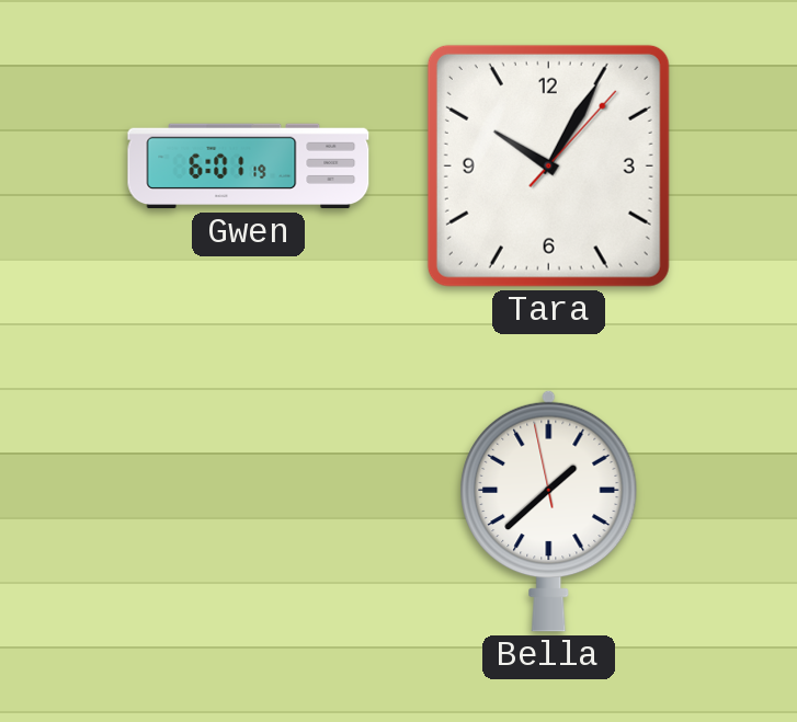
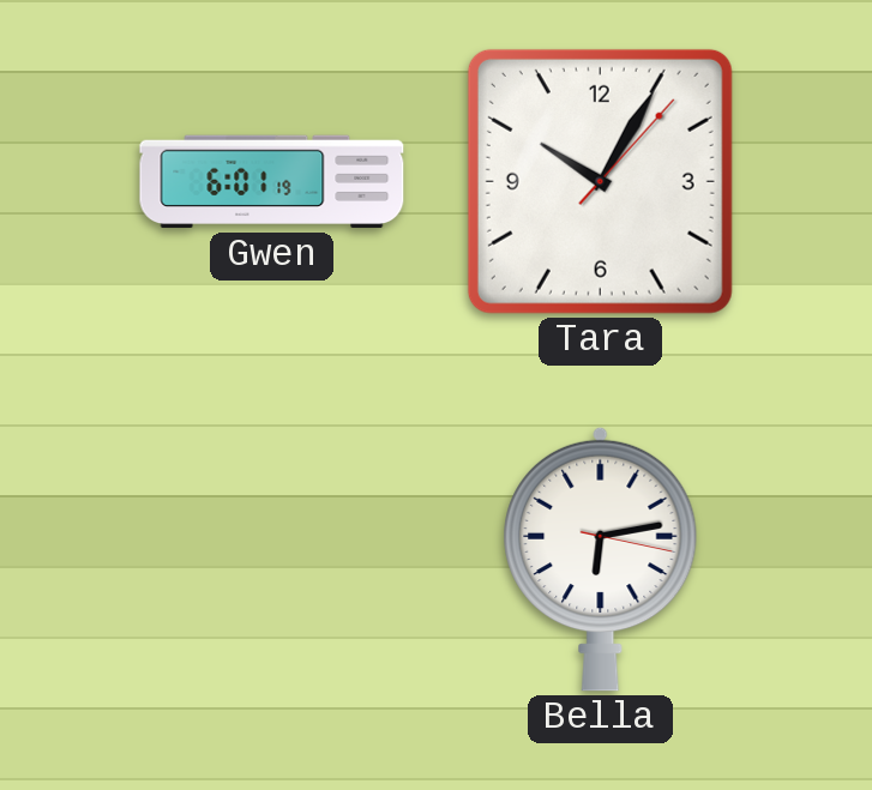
Bella: 1:37 -> 6:13
